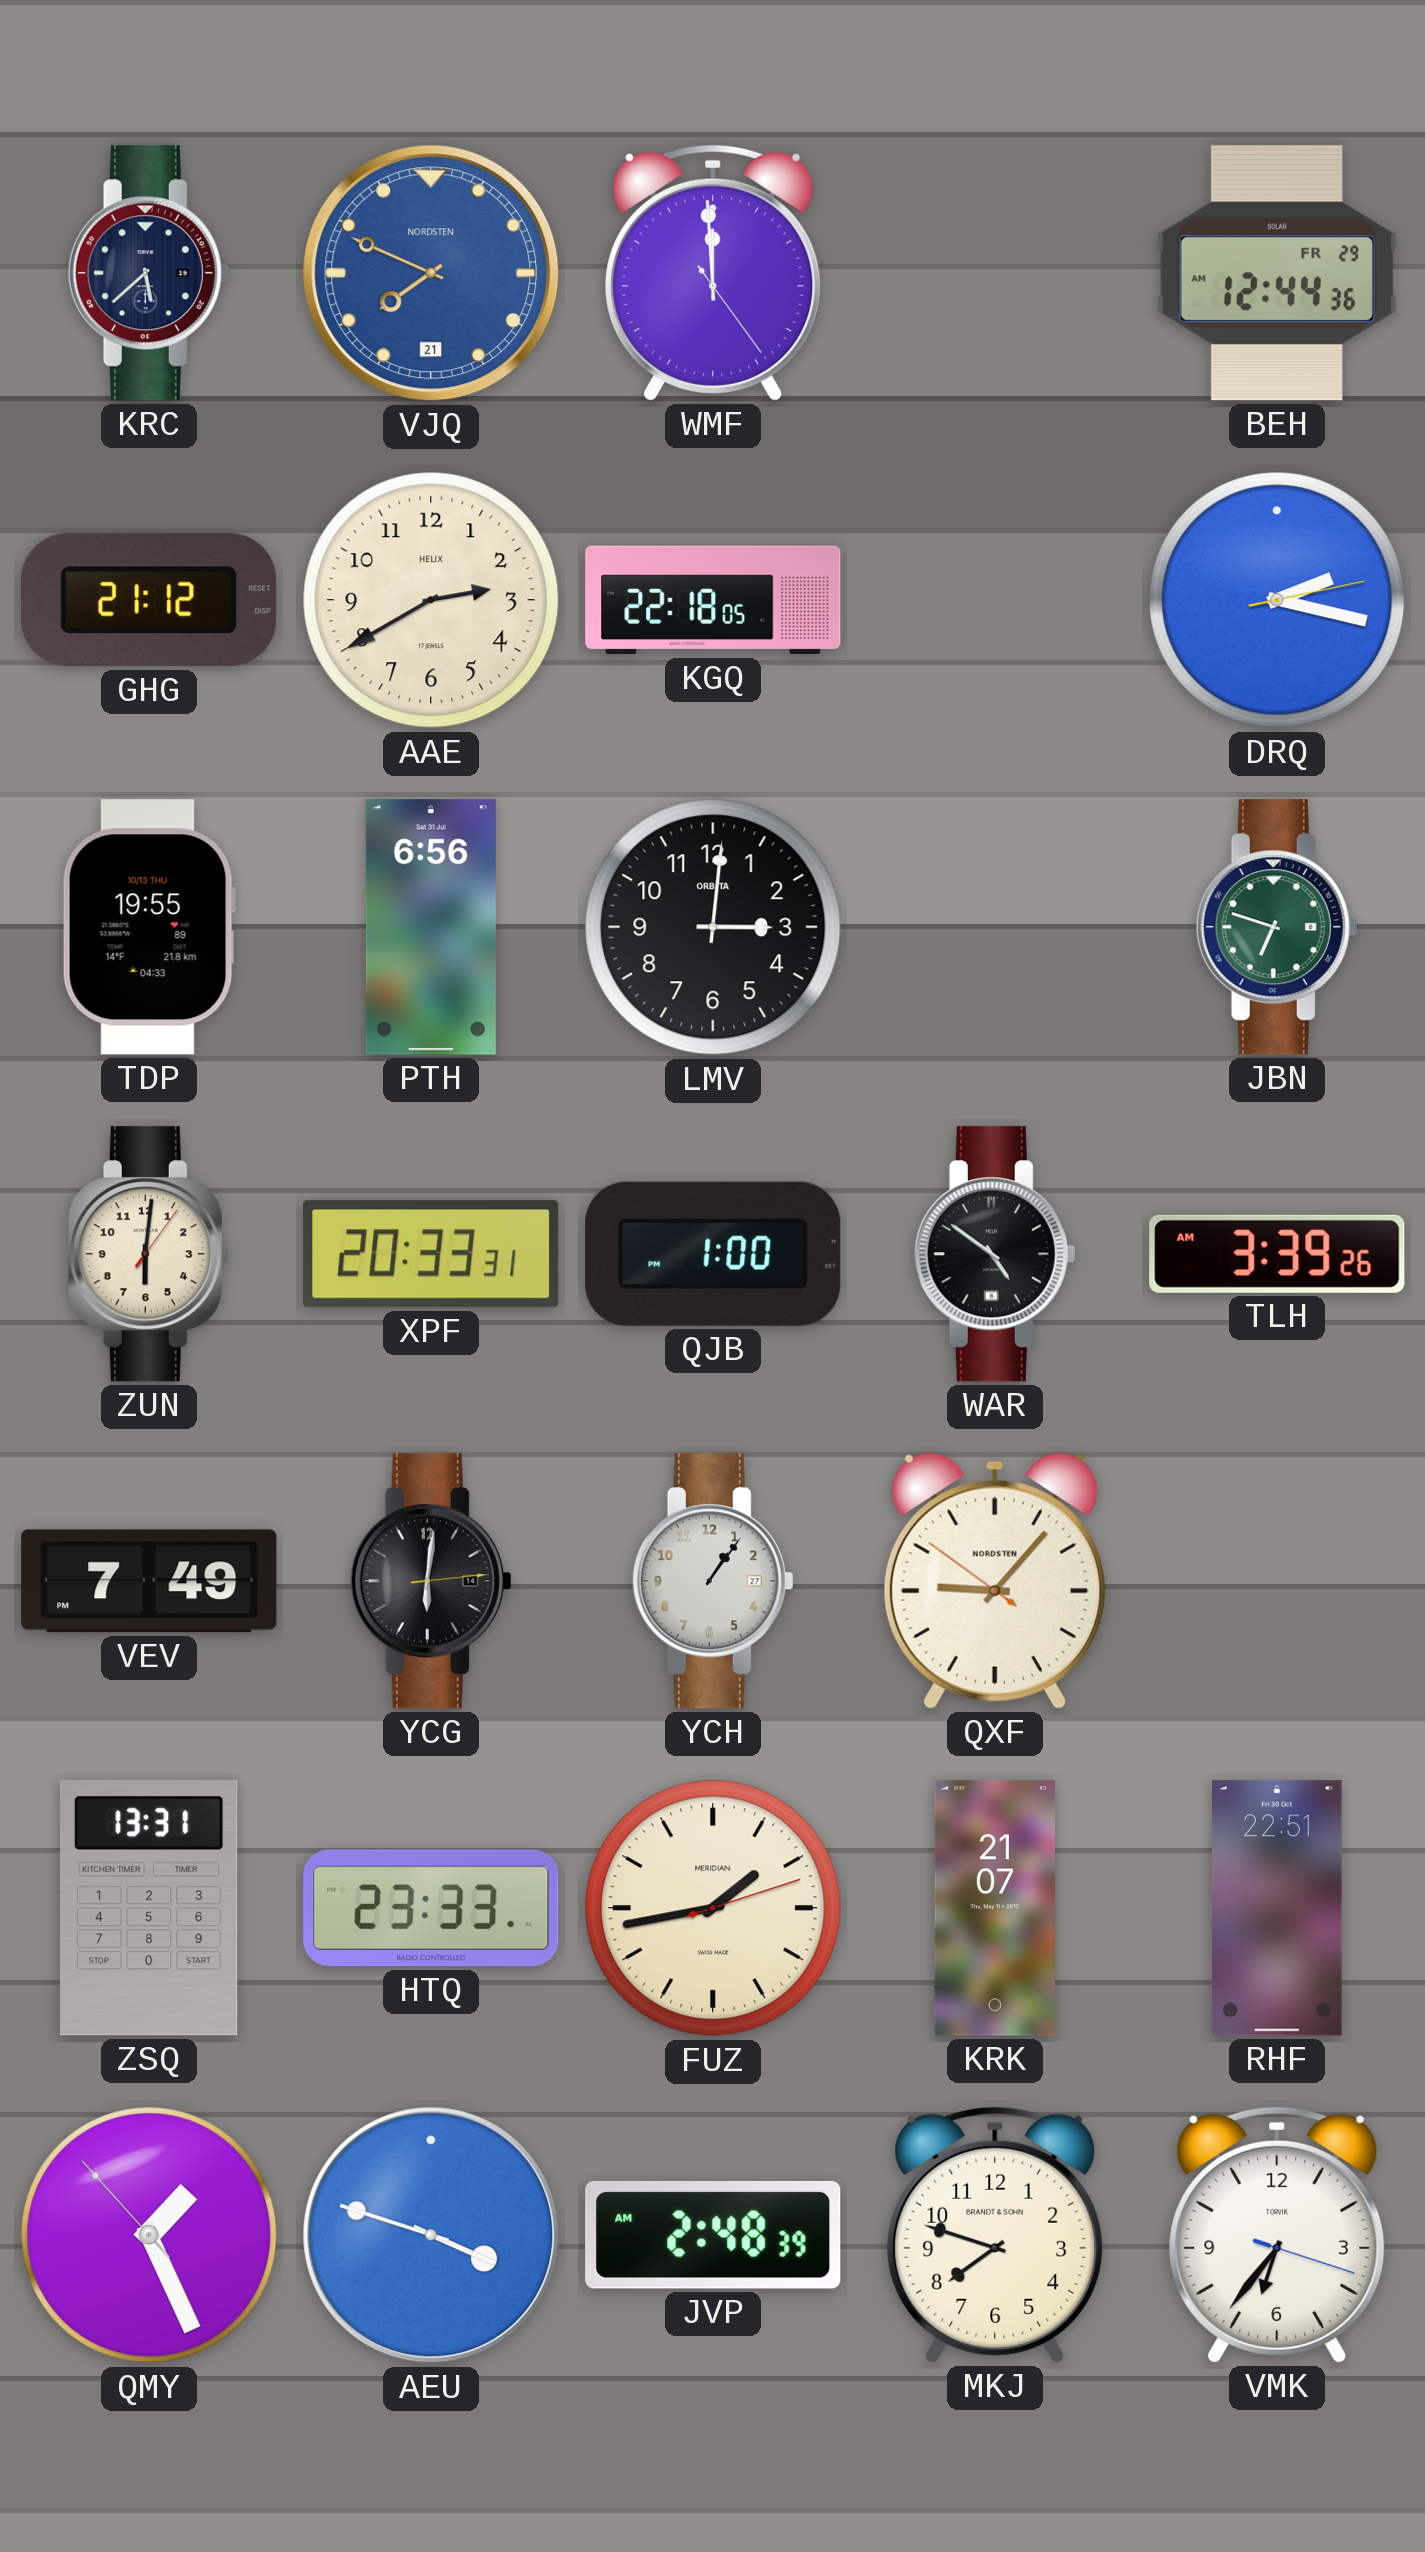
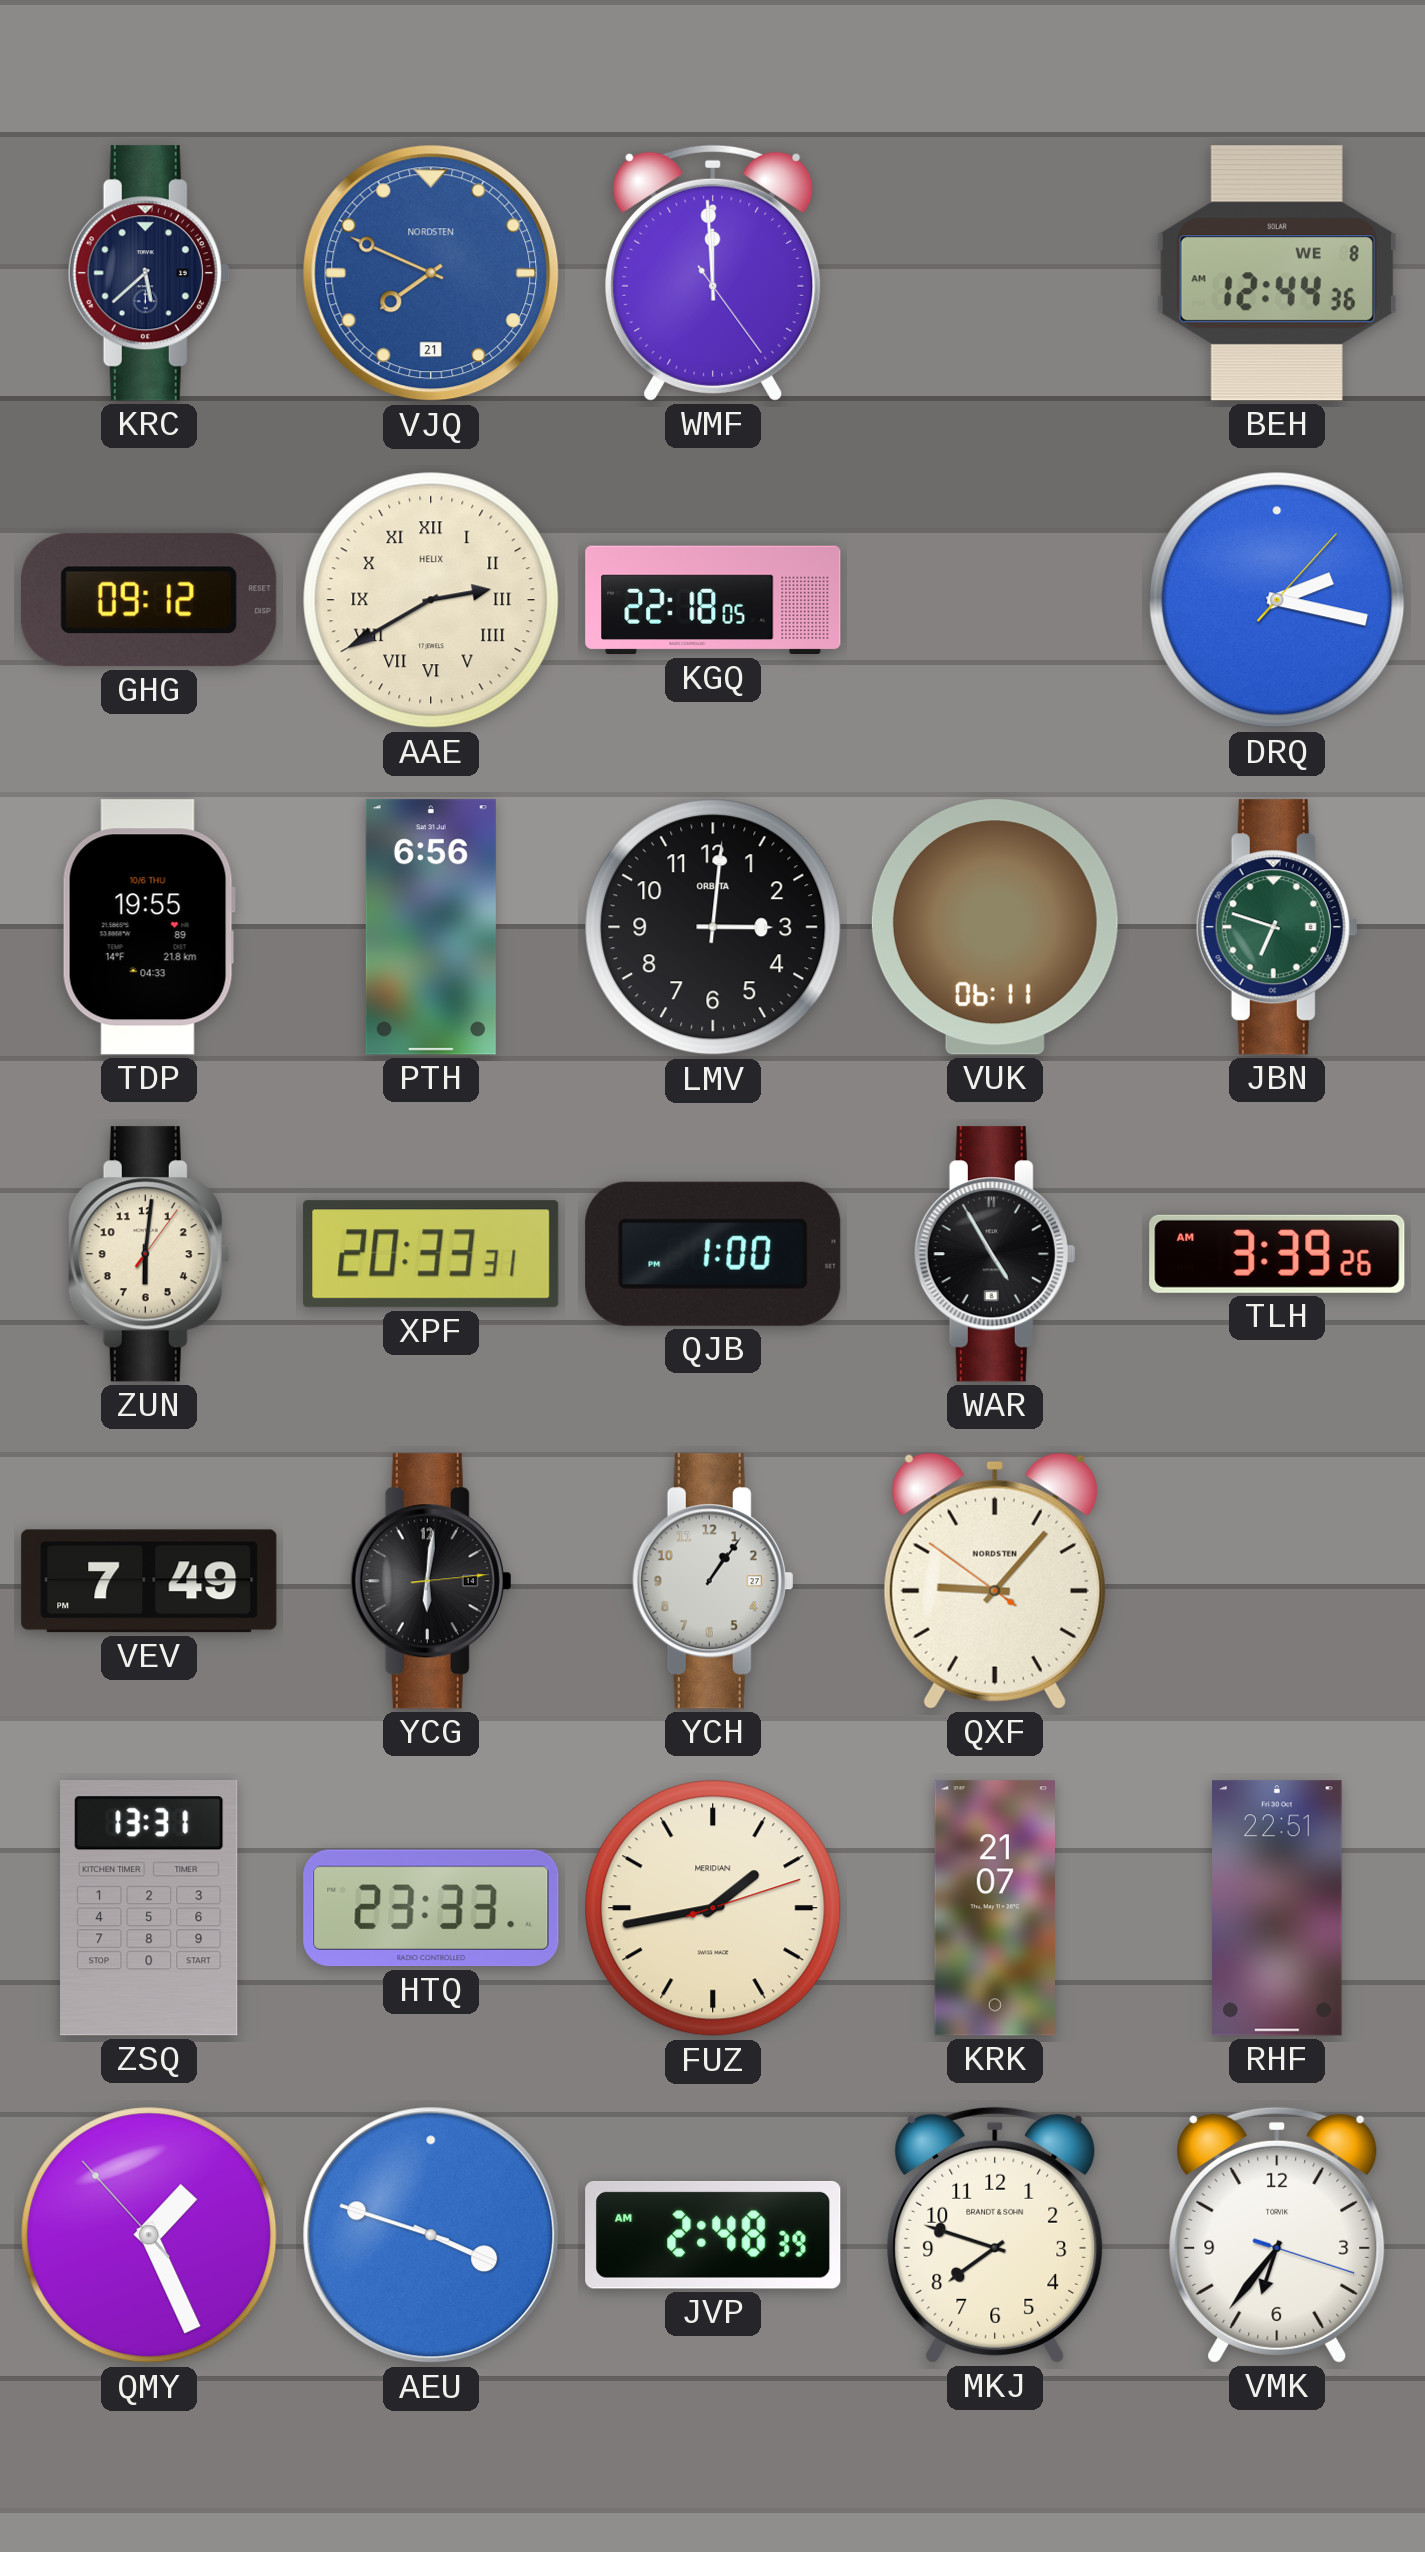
BEH date: FR 29 -> WE 8
GHG: 21:12 -> 09:12
AAE numerals: Arabic -> Roman
DRQ: 2:17:13 -> 2:17:07
TDP date: 10/13 THU -> 10/6 THU
VUK: none -> 06:11
WAR: 4:51 -> 4:55
